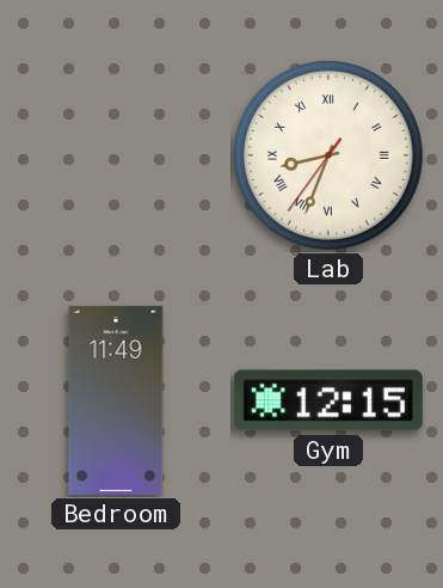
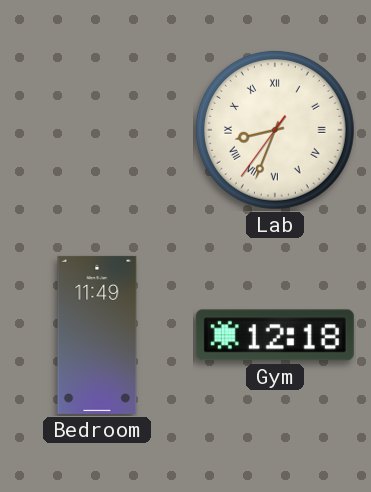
Gym: 12:15 -> 12:18
